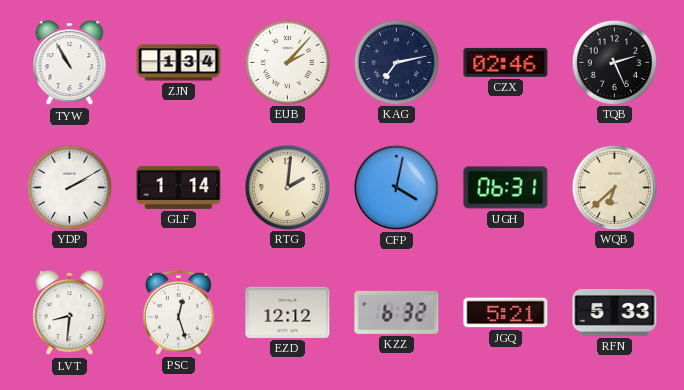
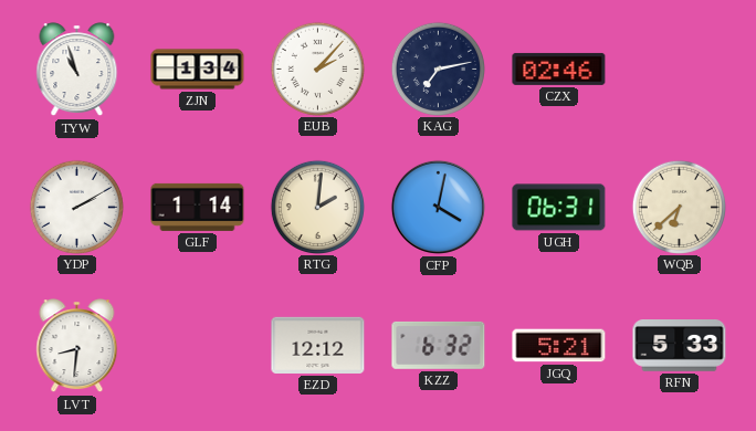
TYW: 10:55 -> 10:57
TQB: 2:26 -> none
PSC: 12:27 -> none
